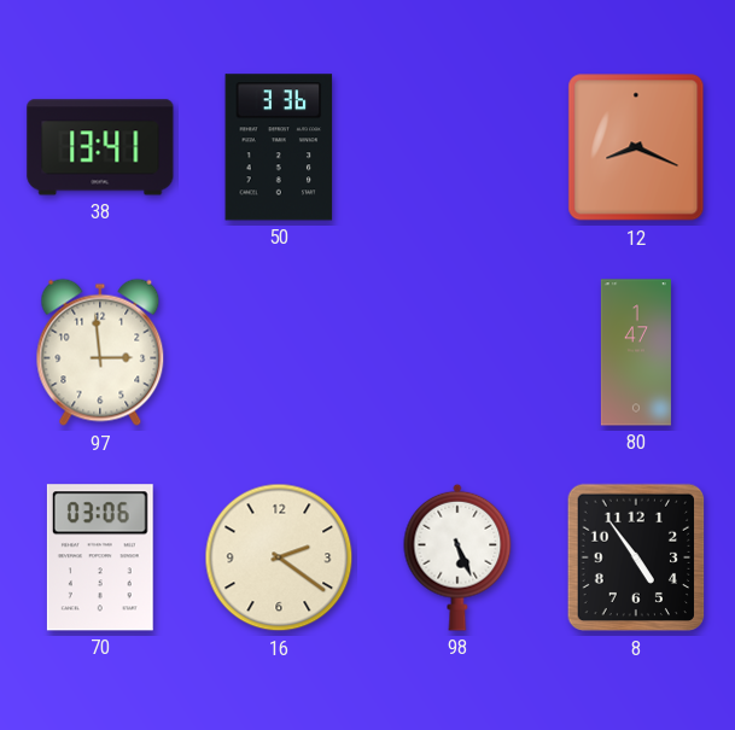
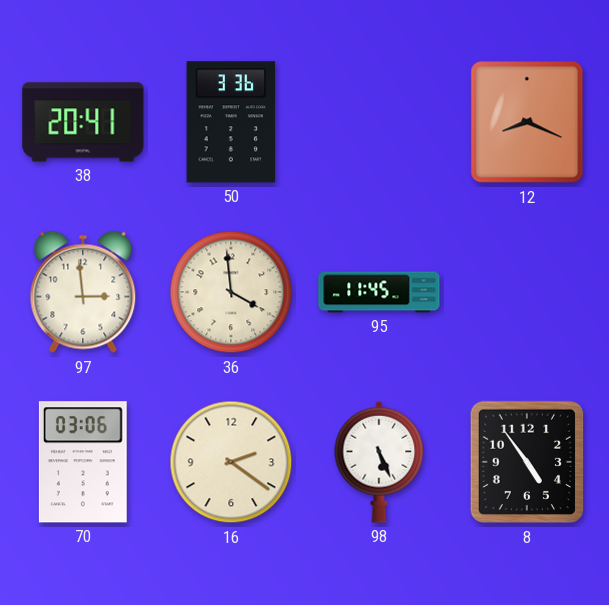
38: 13:41 -> 20:41
36: none -> 3:59
95: none -> 11:45
80: 1:47 -> none
